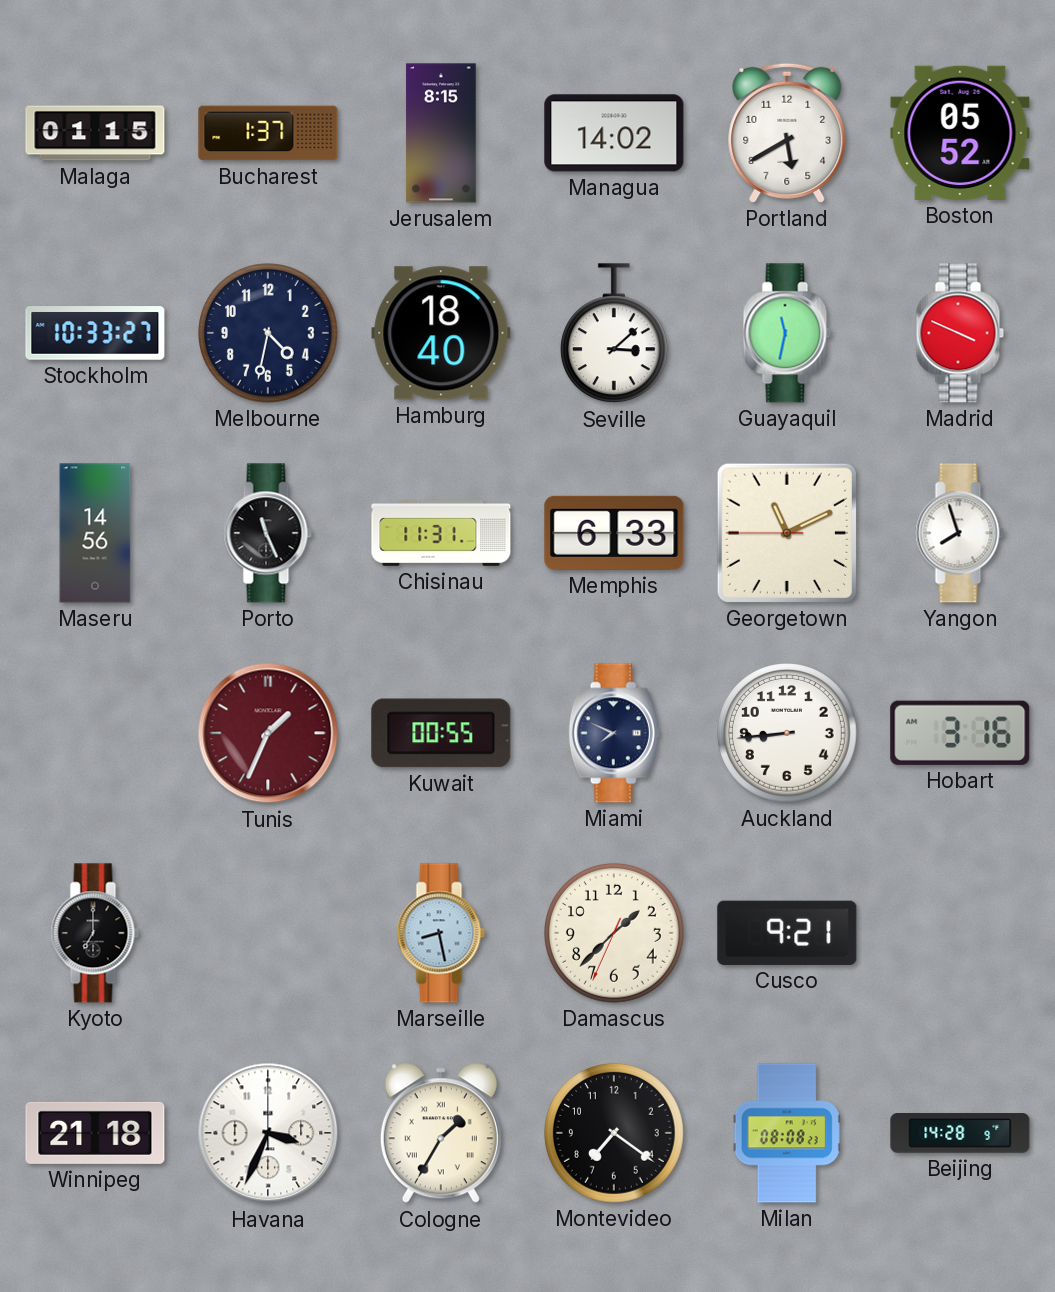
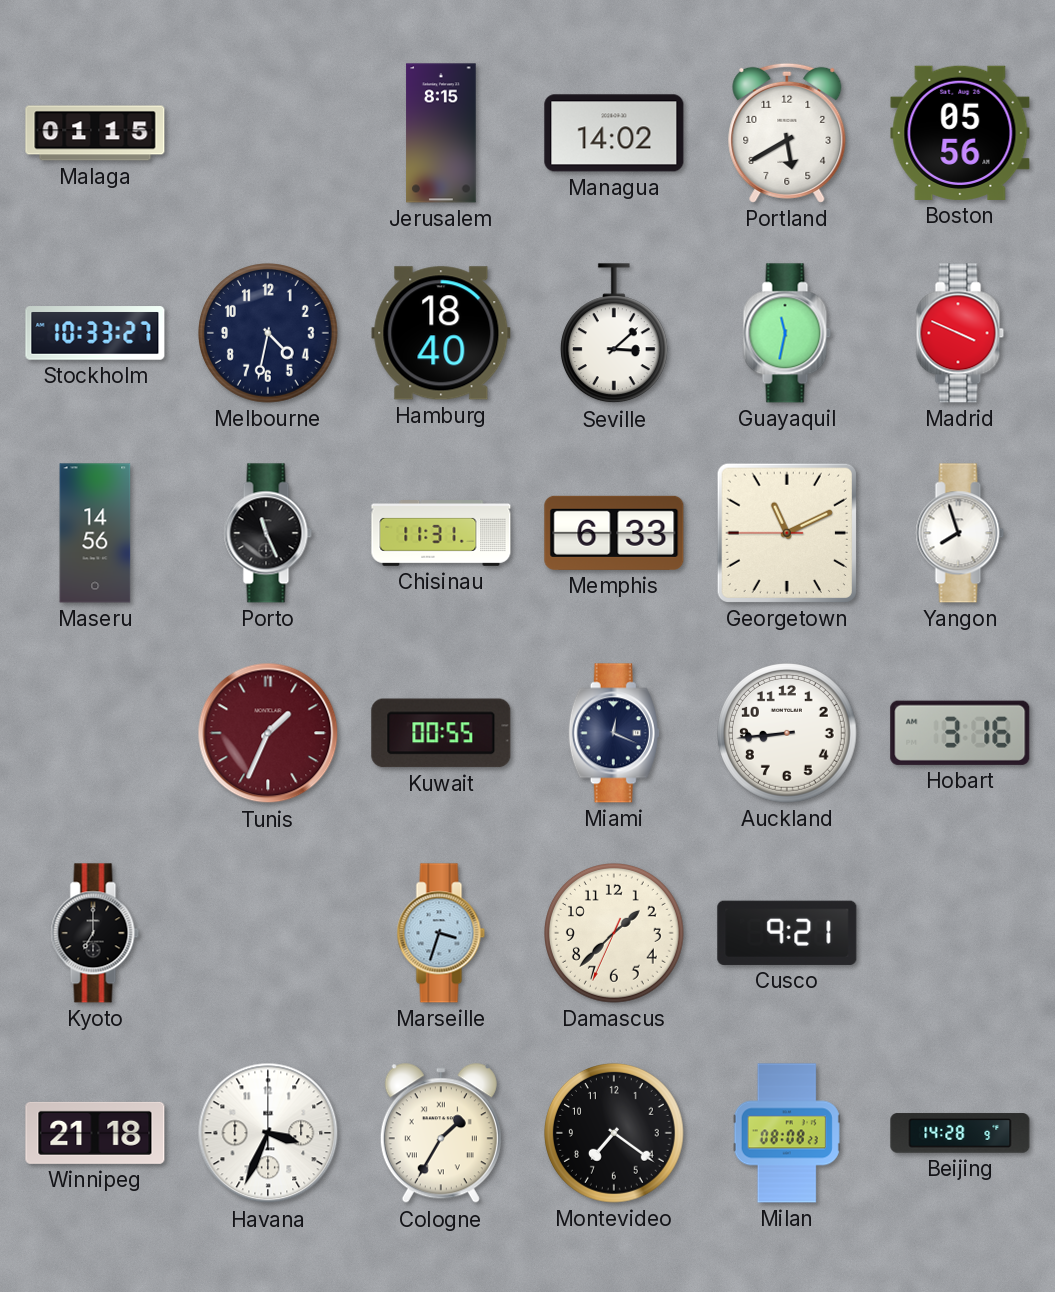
Bucharest: 1:37 -> none
Boston: 05:52 -> 05:56
Miami: 7:49 -> 12:19
Marseille: 8:28 -> 3:33
